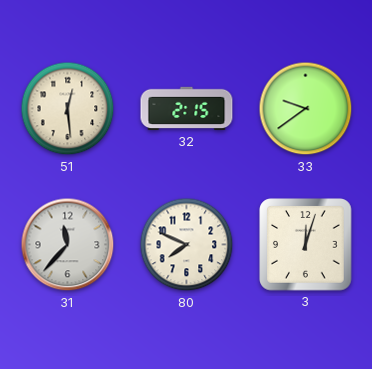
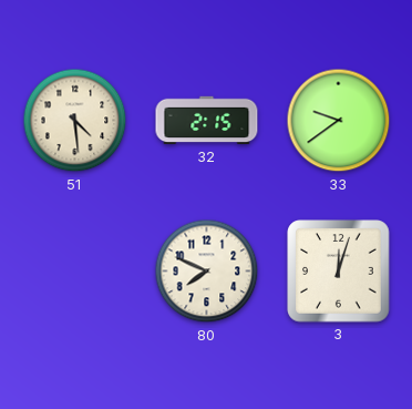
51: 12:29 -> 4:29
31: 11:37 -> none
